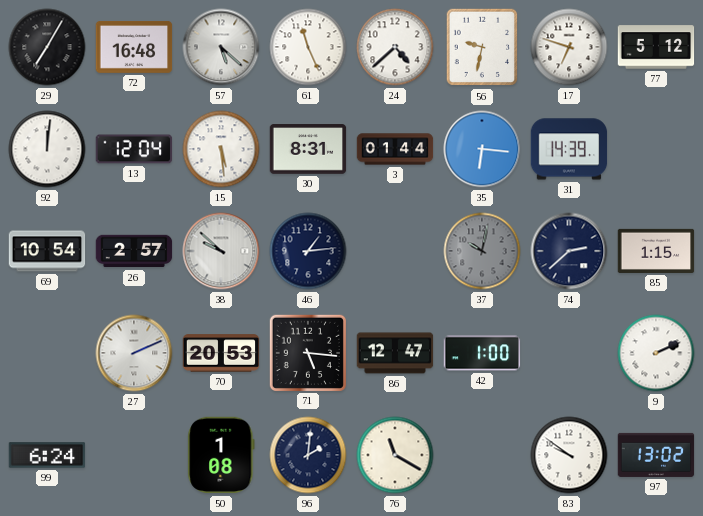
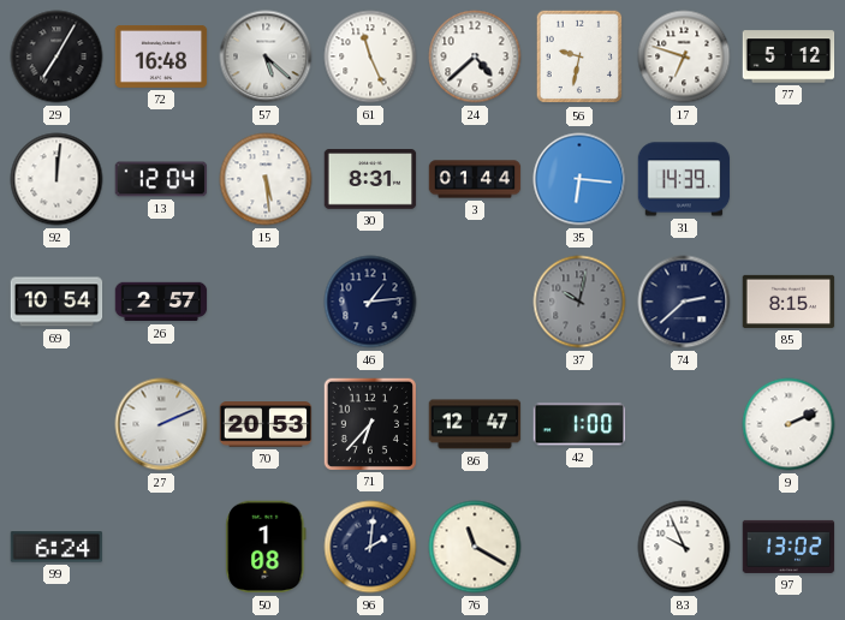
38: 9:52 -> none
85: 1:15 -> 8:15
71: 5:16 -> 6:37
83: 9:51 -> 9:56
